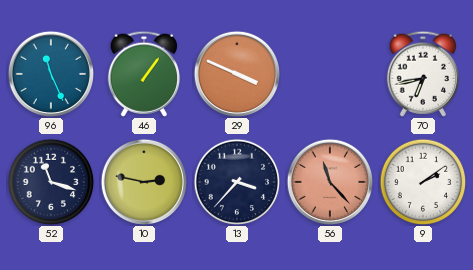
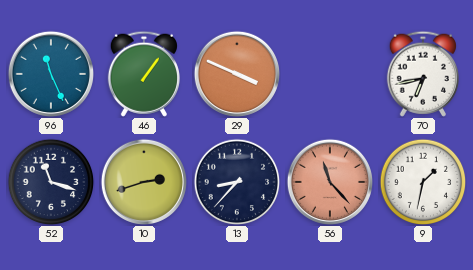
10: 2:47 -> 2:42
13: 3:37 -> 8:37
9: 2:09 -> 1:32
